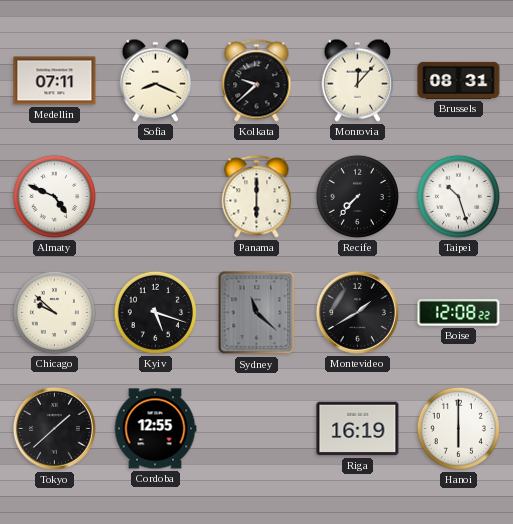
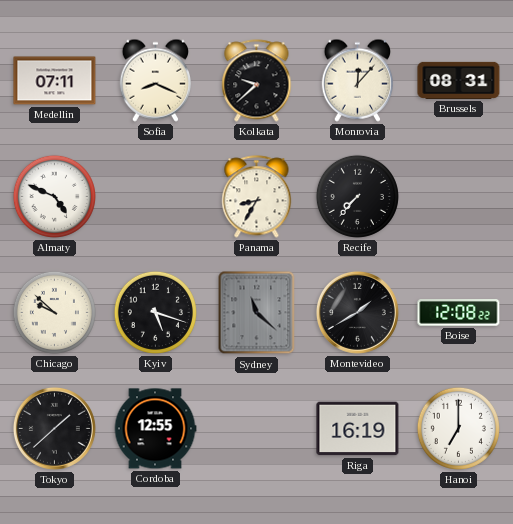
Panama: 6:00 -> 8:35
Taipei: 10:27 -> none
Hanoi: 6:00 -> 7:00
